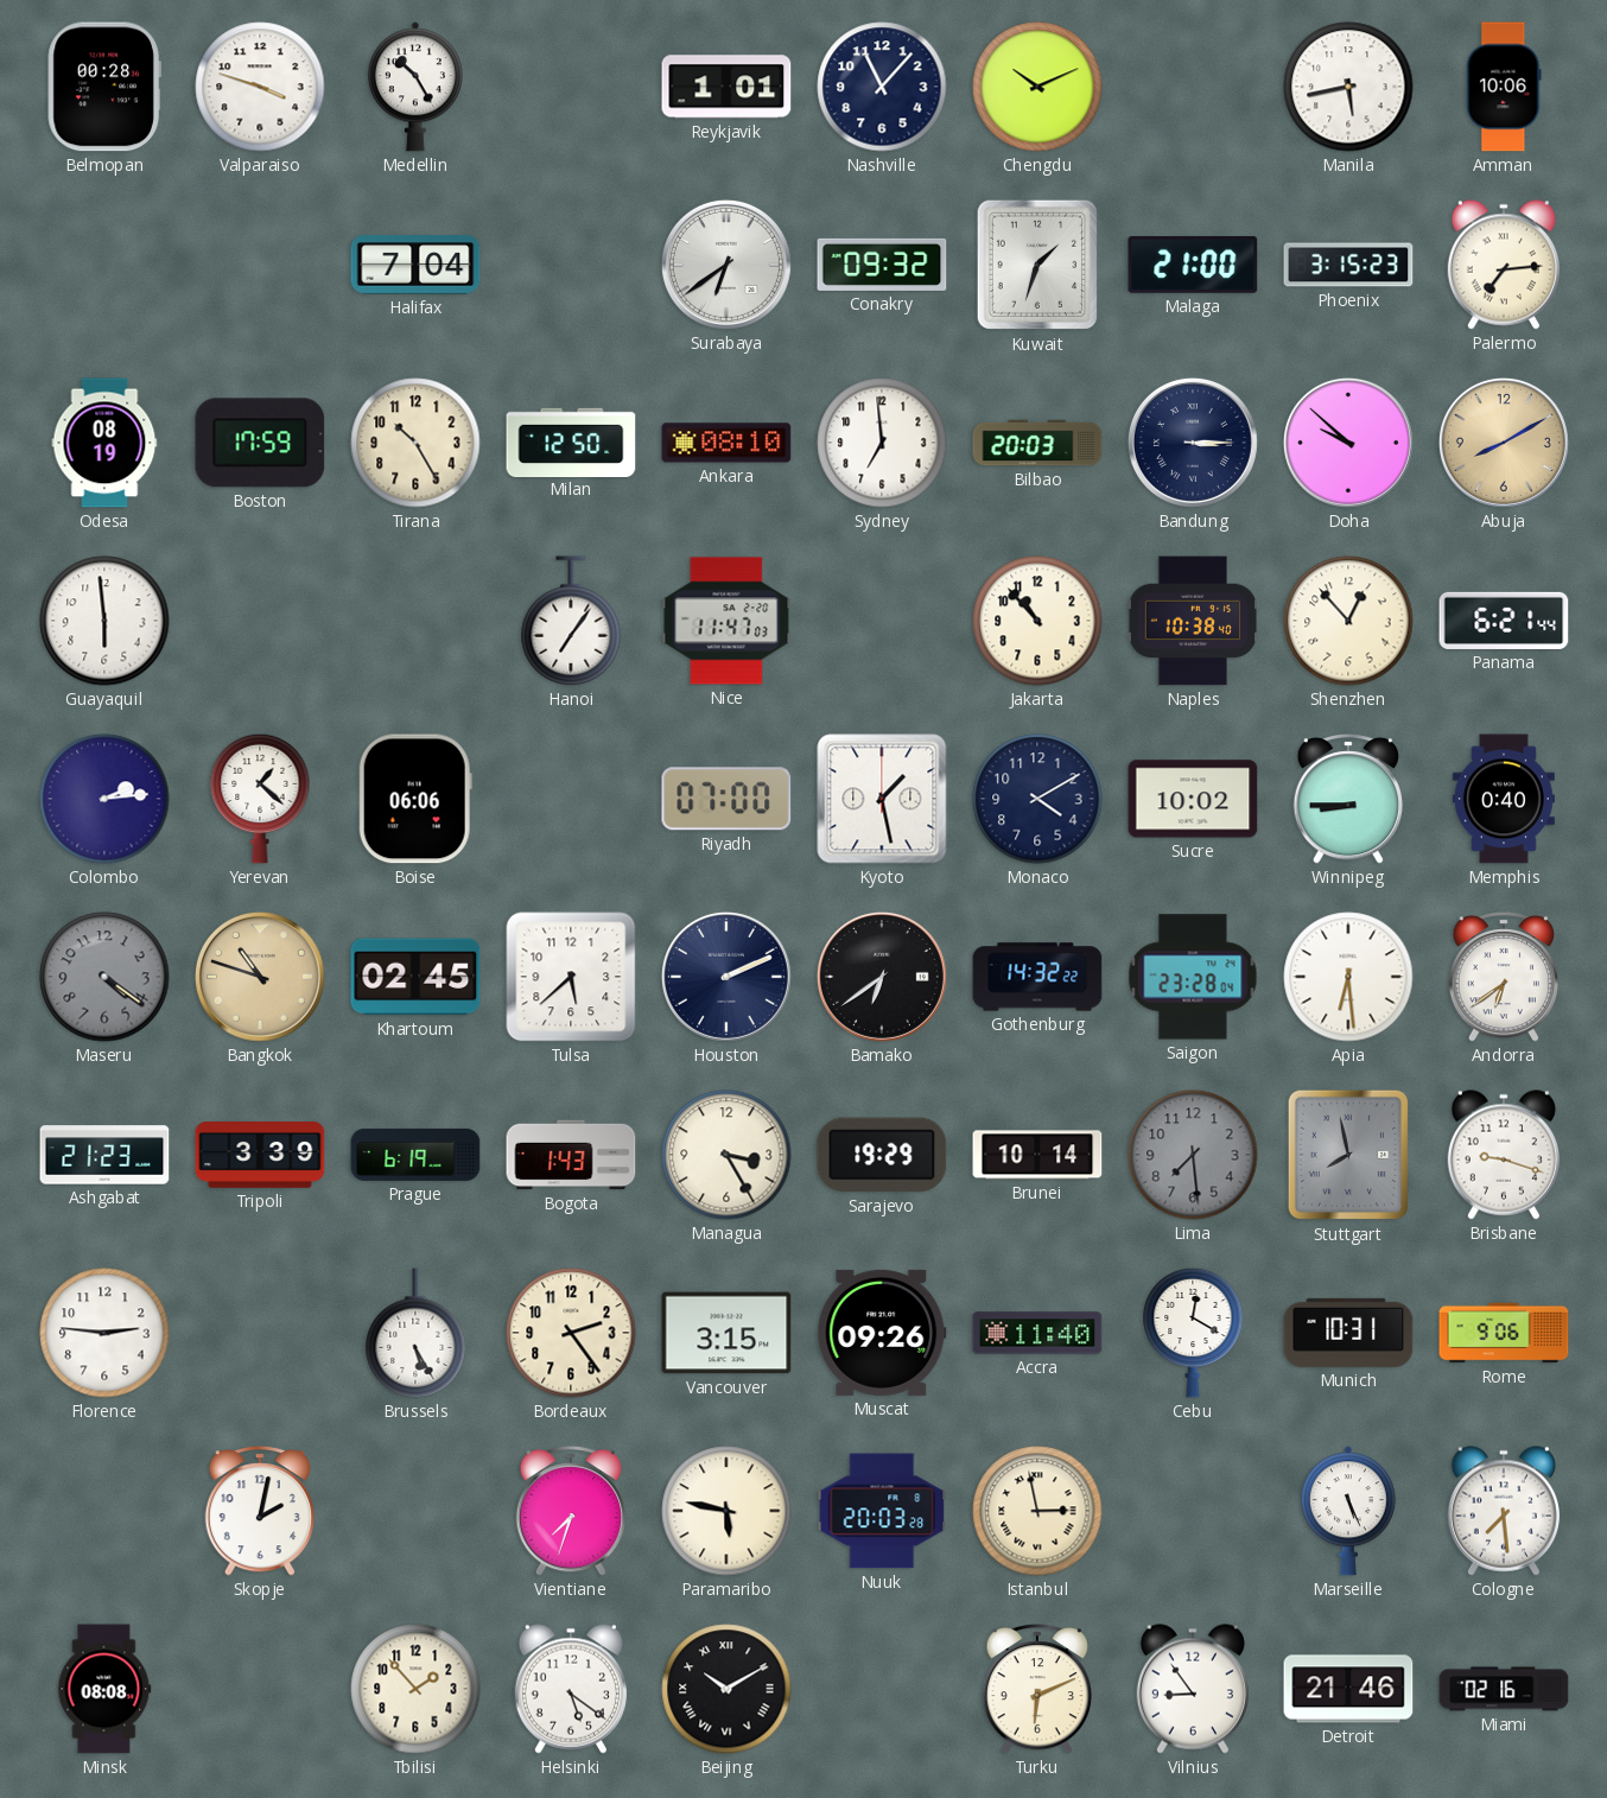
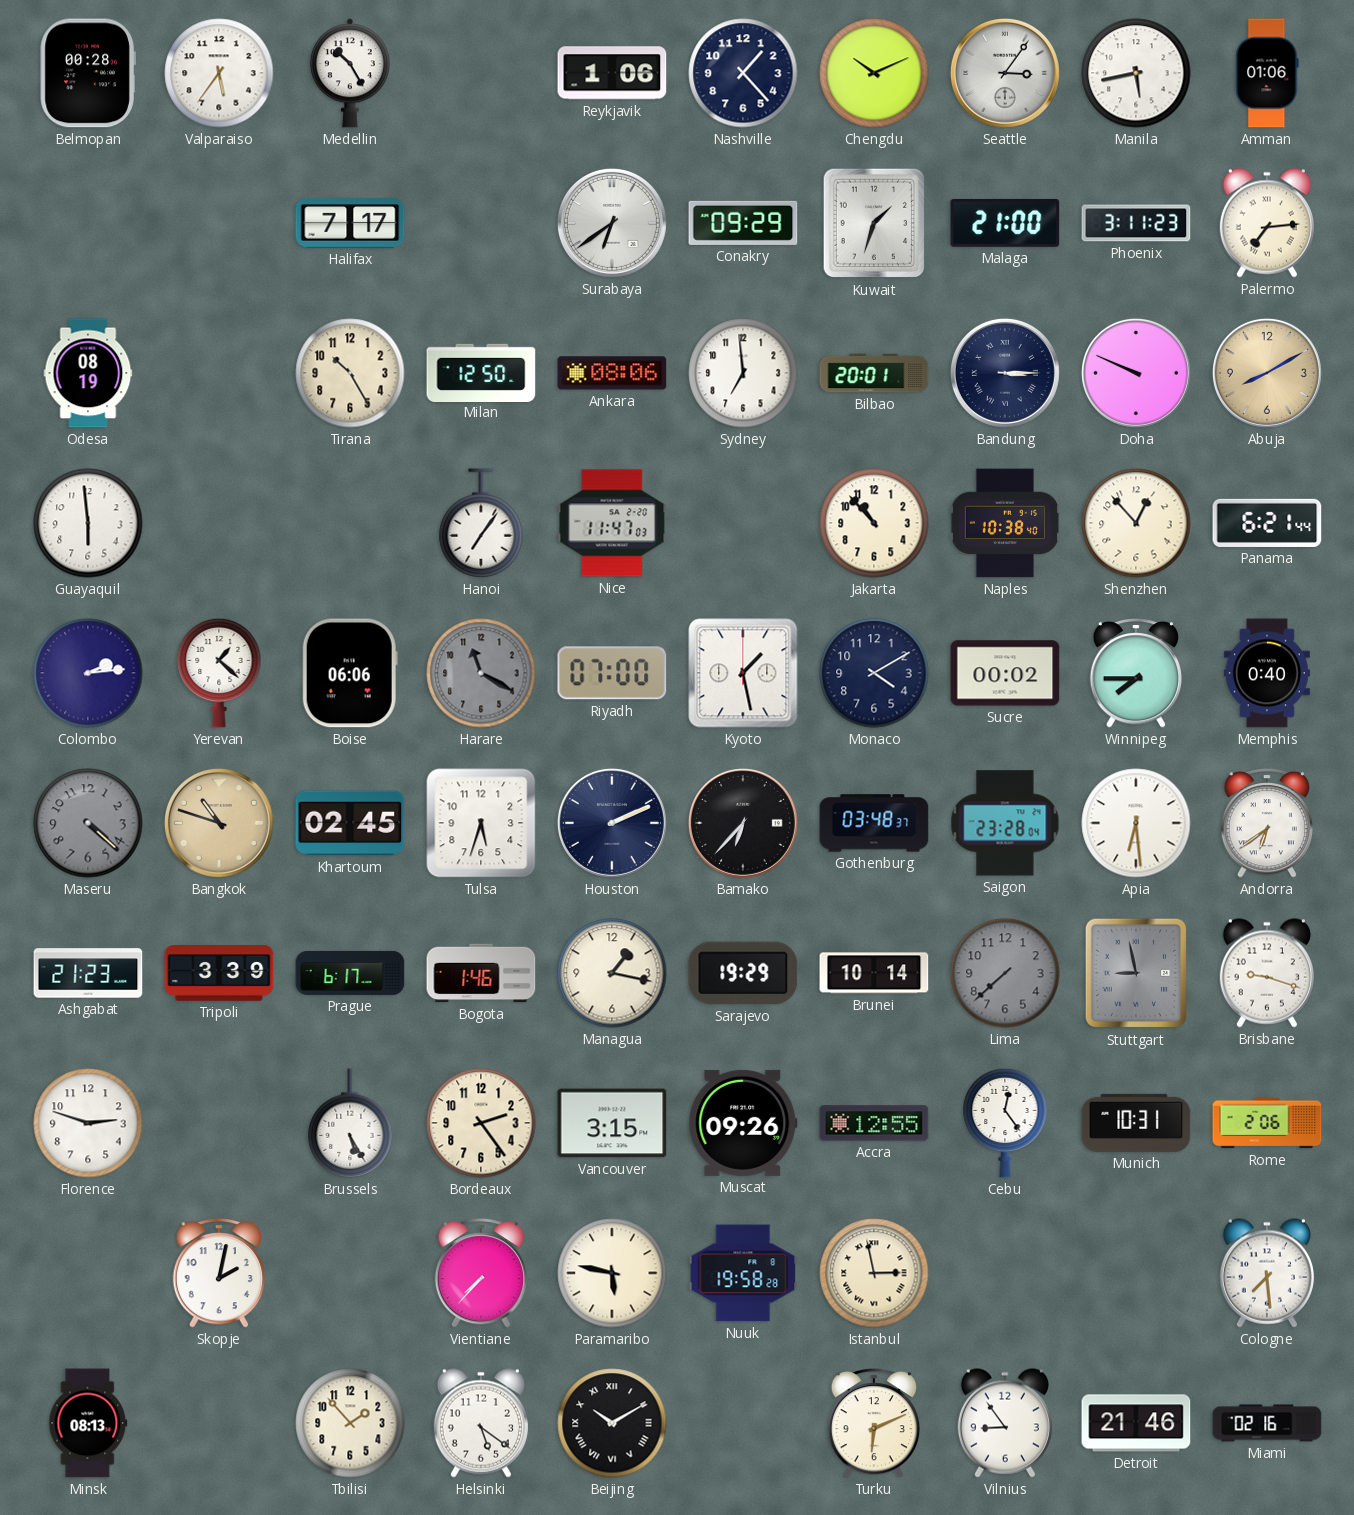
Valparaiso: 3:48 -> 5:36
Reykjavik: 1:01 -> 1:06
Nashville: 11:07 -> 1:23
Seattle: none -> 3:06
Amman: 10:06 -> 01:06
Halifax: 7:04 -> 7:17
Conakry: 09:32 -> 09:29
Phoenix: 3:15 -> 3:11
Boston: 17:59 -> none
Ankara: 08:10 -> 08:06
Bilbao: 20:03 -> 20:01
Doha: 9:52 -> 9:49
Harare: none -> 11:20
Sucre: 10:02 -> 00:02
Winnipeg: 8:45 -> 7:45
Maseru: 4:21 -> 4:22
Tulsa: 5:38 -> 5:33
Bamako: 6:39 -> 6:37
Gothenburg: 14:32 -> 03:48
Prague: 6:19 -> 6:17
Bogota: 1:43 -> 1:46
Managua: 3:25 -> 1:17
Lima: 7:29 -> 7:38
Stuttgart: 7:58 -> 8:58
Florence: 2:46 -> 2:48
Accra: 11:40 -> 12:55
Cebu: 12:20 -> 12:24
Rome: 9:06 -> 2:06
Vientiane: 7:33 -> 7:37
Nuuk: 20:03 -> 19:58
Marseille: 5:26 -> none
Minsk: 08:08 -> 08:13
